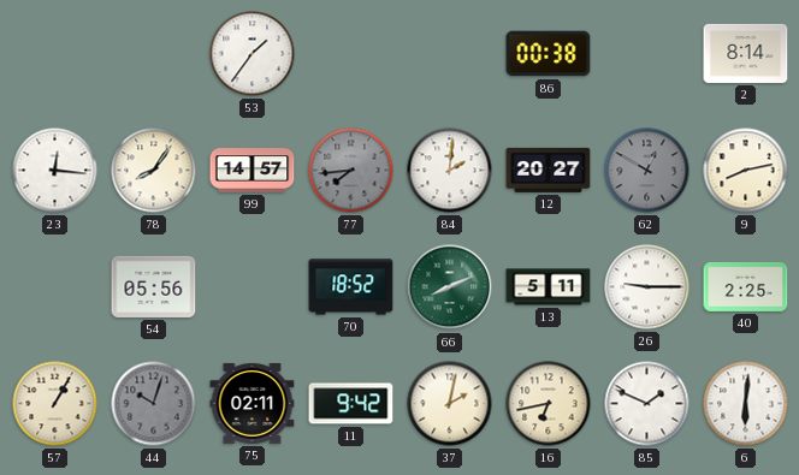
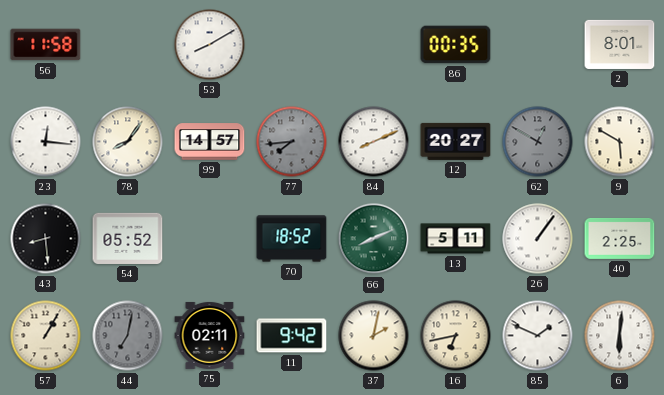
56: none -> 11:58
53: 1:36 -> 8:10
86: 00:38 -> 00:35
2: 8:14 -> 8:01
84: 2:01 -> 8:11
9: 8:13 -> 5:50
43: none -> 8:29
54: 05:56 -> 05:52
26: 9:15 -> 1:06
44: 10:03 -> 7:02
